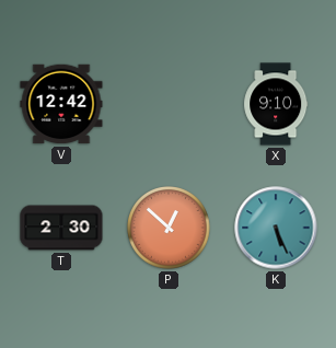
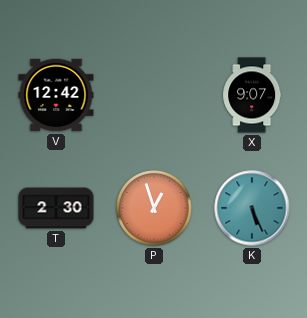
X: 9:10 -> 9:07
P: 12:52 -> 12:57
